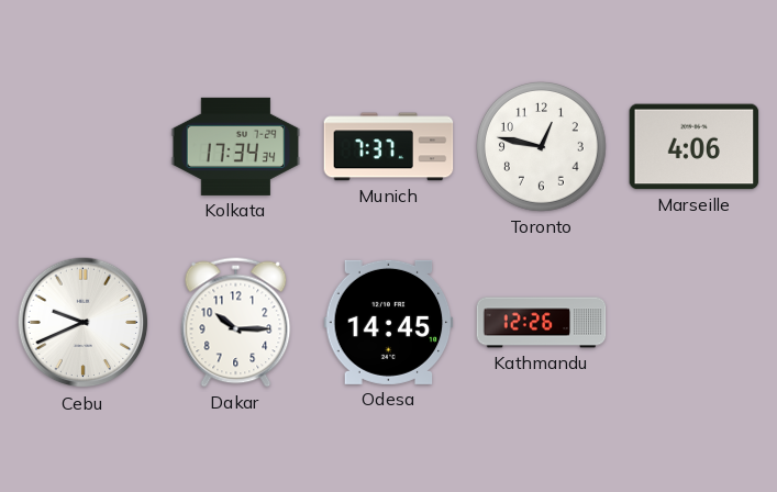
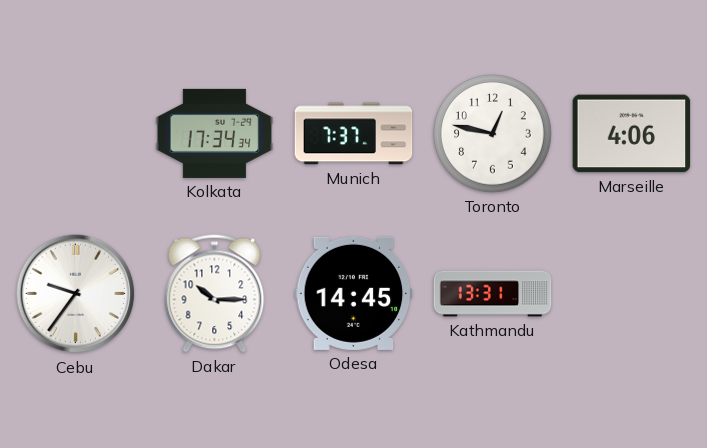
Cebu: 9:41 -> 9:36
Kathmandu: 12:26 -> 13:31
